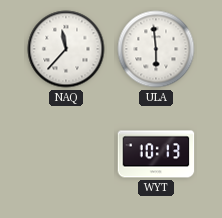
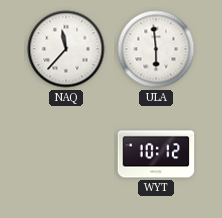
WYT: 10:13 -> 10:12
